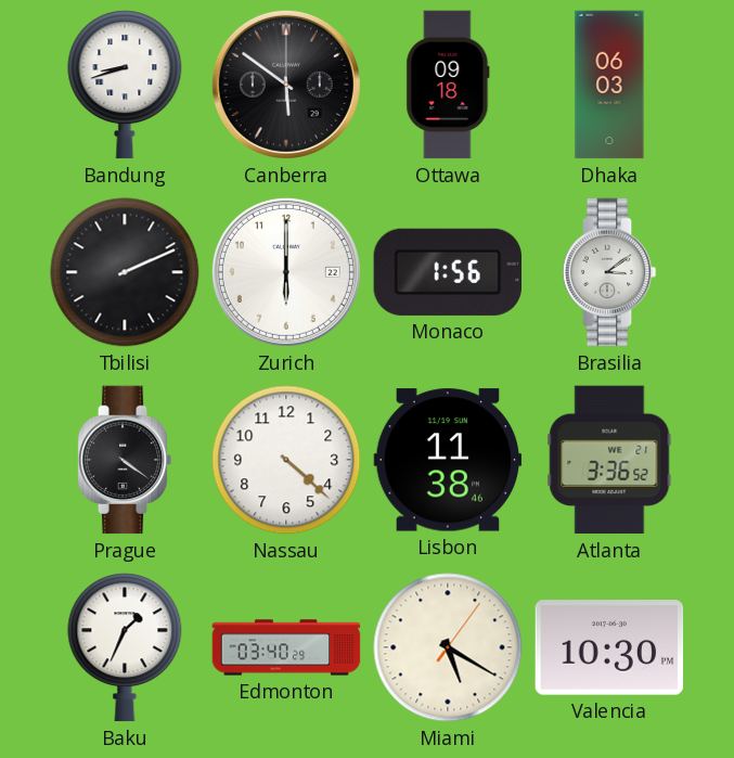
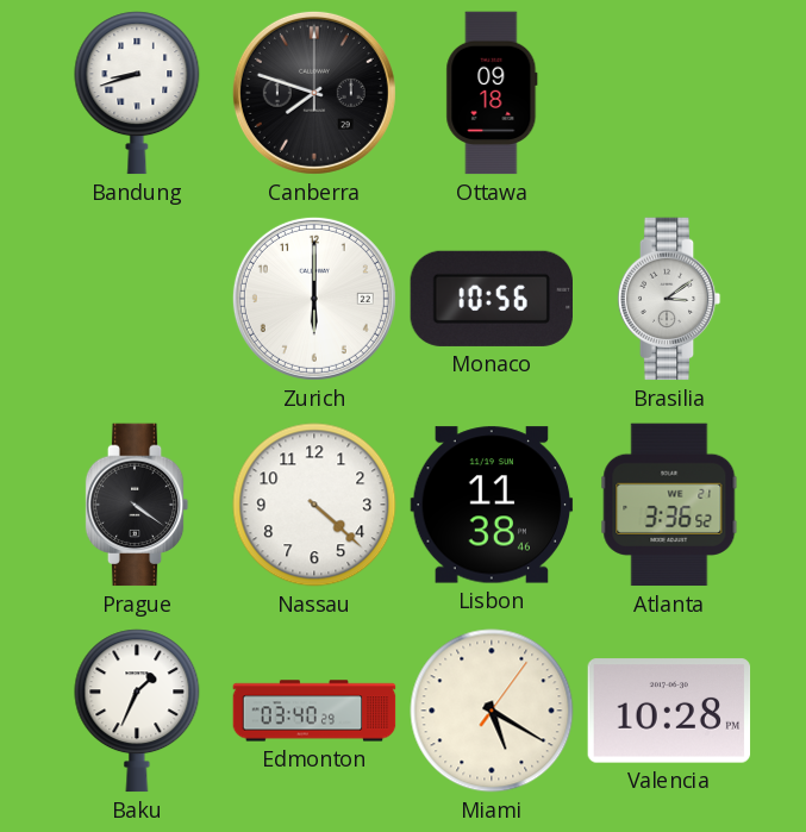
Canberra: 5:51 -> 7:48
Dhaka: 06:03 -> none
Tbilisi: 2:11 -> none
Monaco: 1:56 -> 10:56
Valencia: 10:30 -> 10:28
